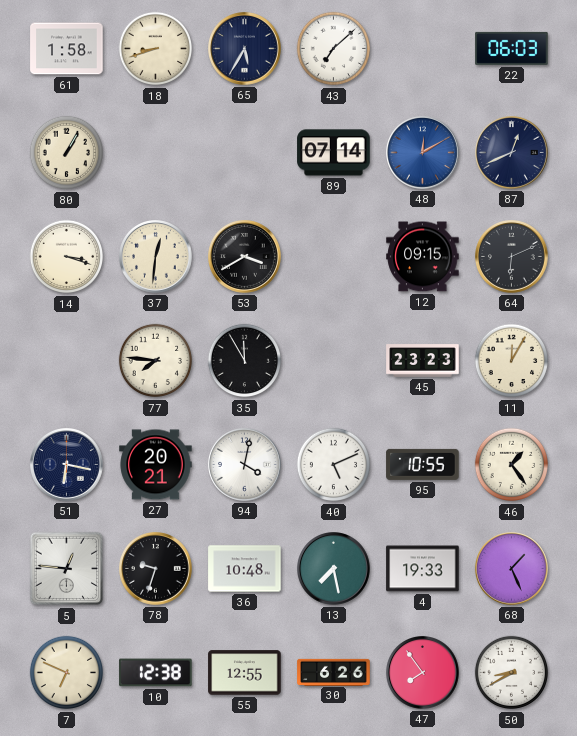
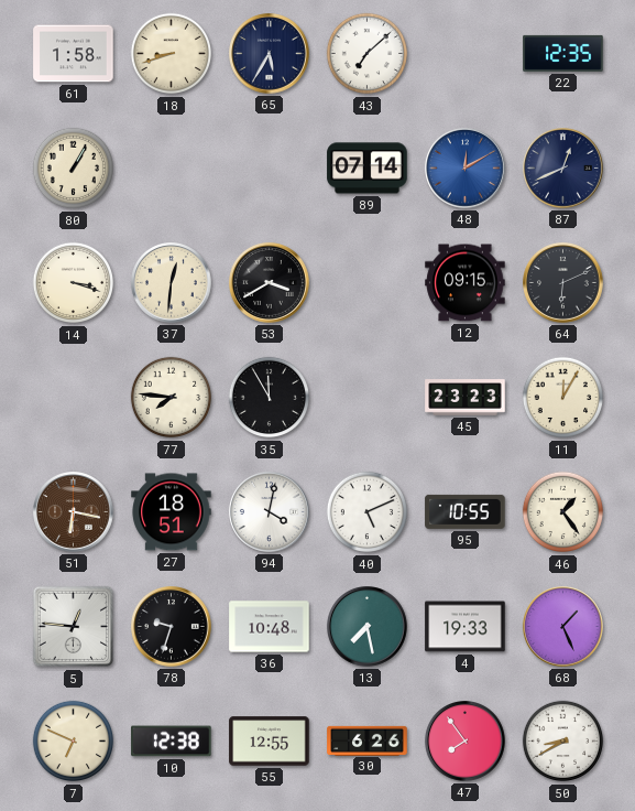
22: 06:03 -> 12:35
51 dial: navy -> brown
27: 20:21 -> 18:51
